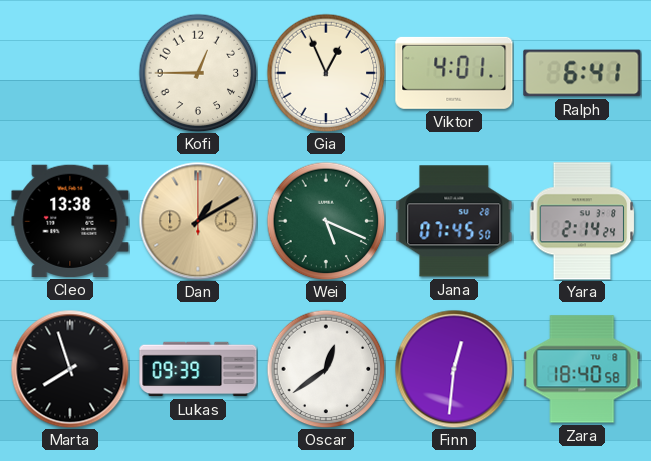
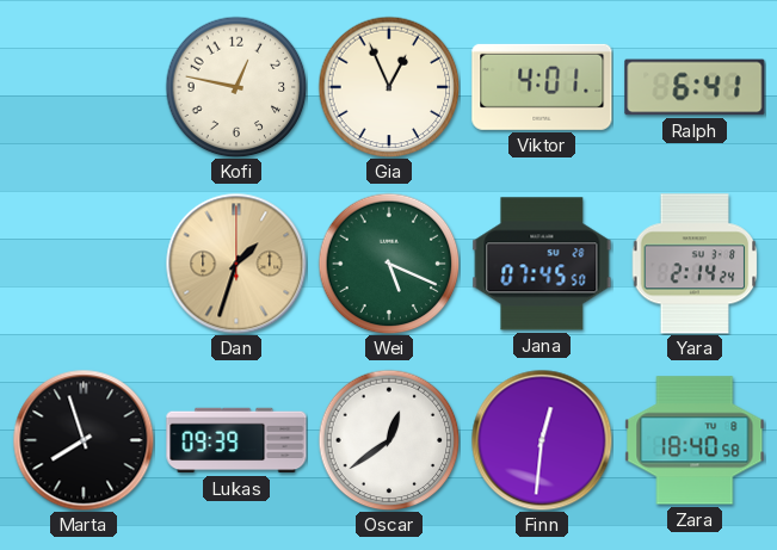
Kofi: 12:45 -> 12:47
Cleo: 13:38 -> none
Dan: 1:10 -> 1:33
